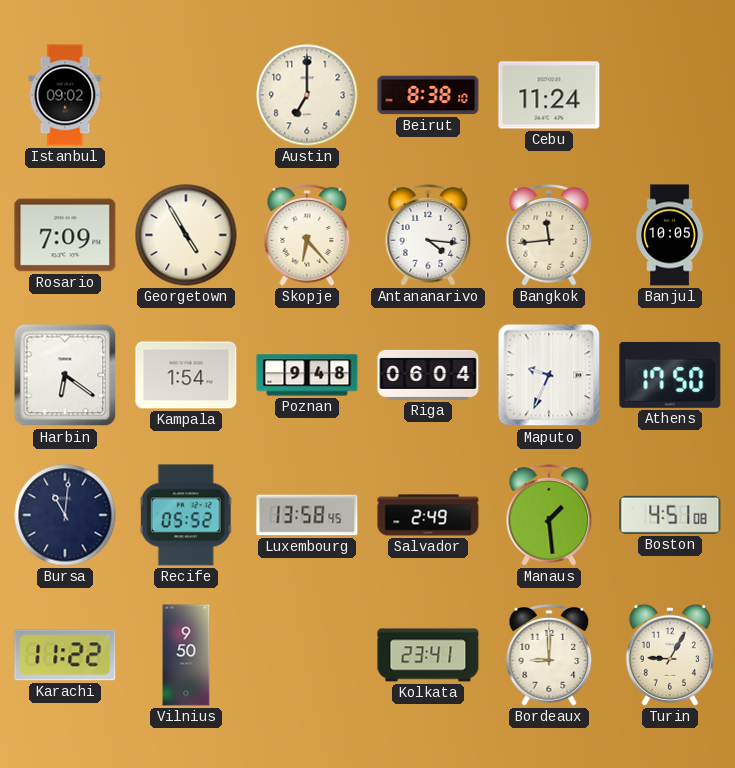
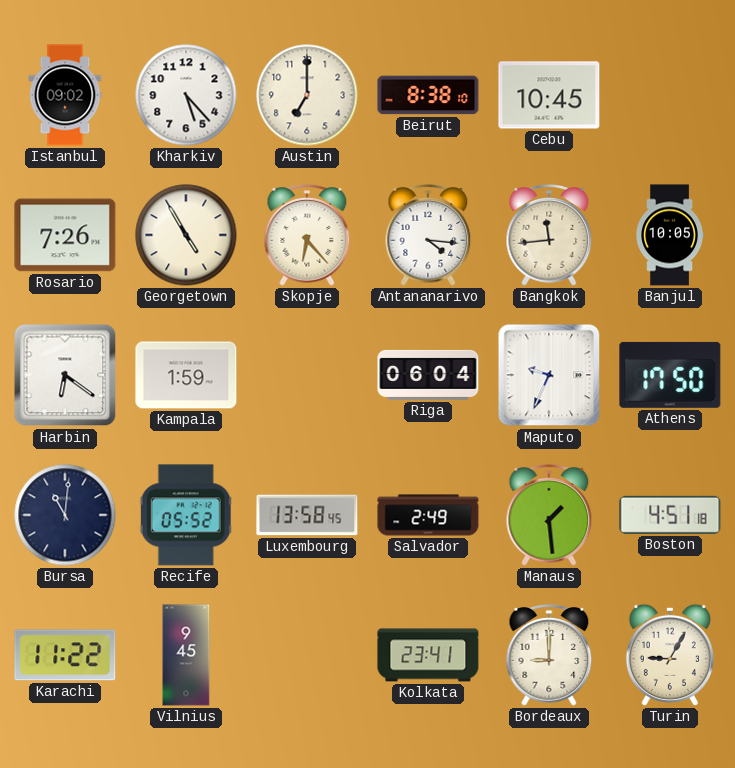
Kharkiv: none -> 5:23
Cebu: 11:24 -> 10:45
Rosario: 7:09 -> 7:26
Kampala: 1:54 -> 1:59
Poznan: 9:48 -> none
Boston: 4:51:08 -> 4:51:18
Vilnius: 9:50 -> 9:45
